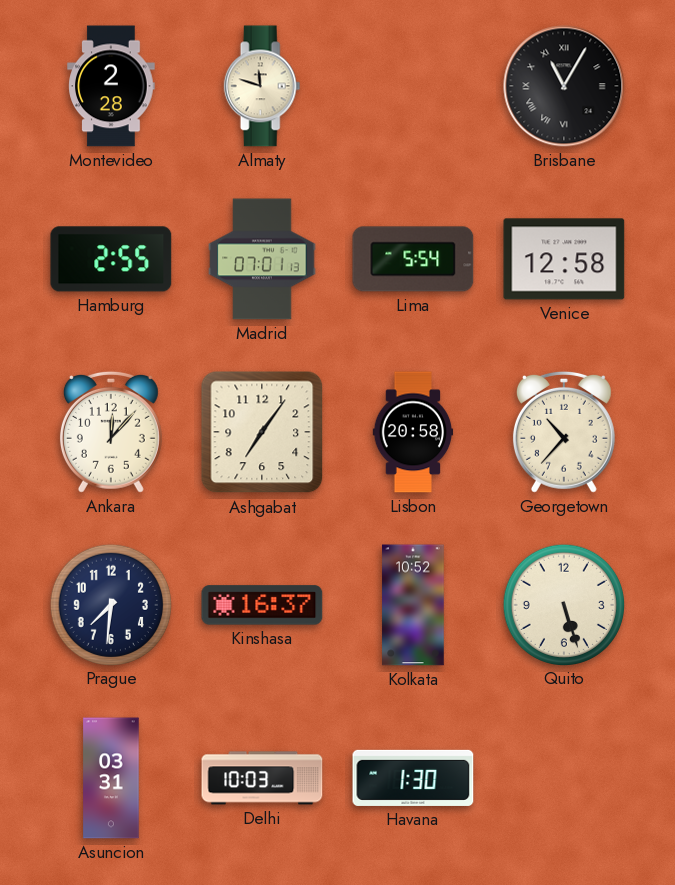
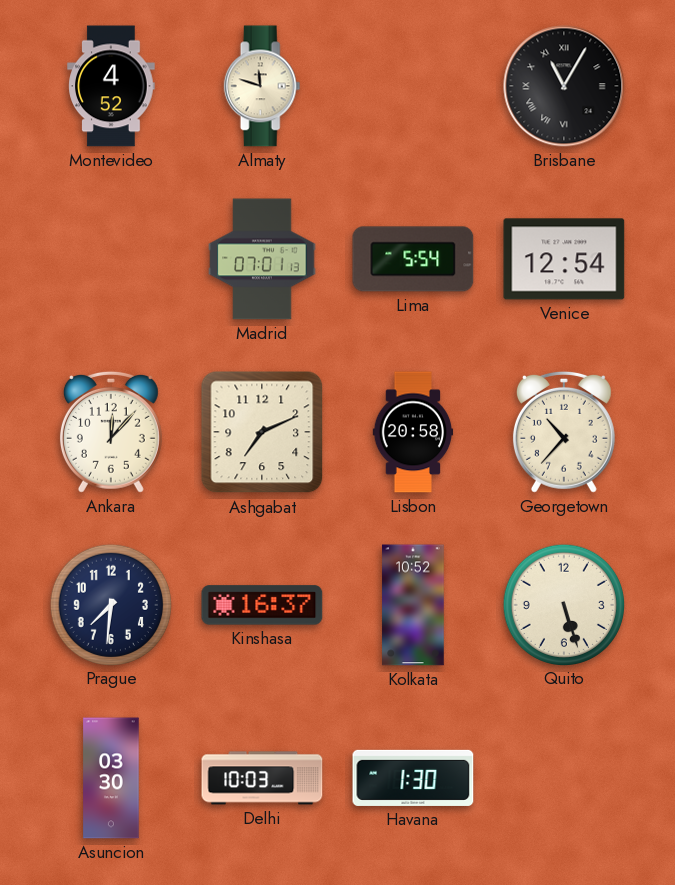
Montevideo: 2:28 -> 4:52
Hamburg: 2:55 -> none
Venice: 12:58 -> 12:54
Ashgabat: 7:06 -> 7:11
Asuncion: 03:31 -> 03:30
